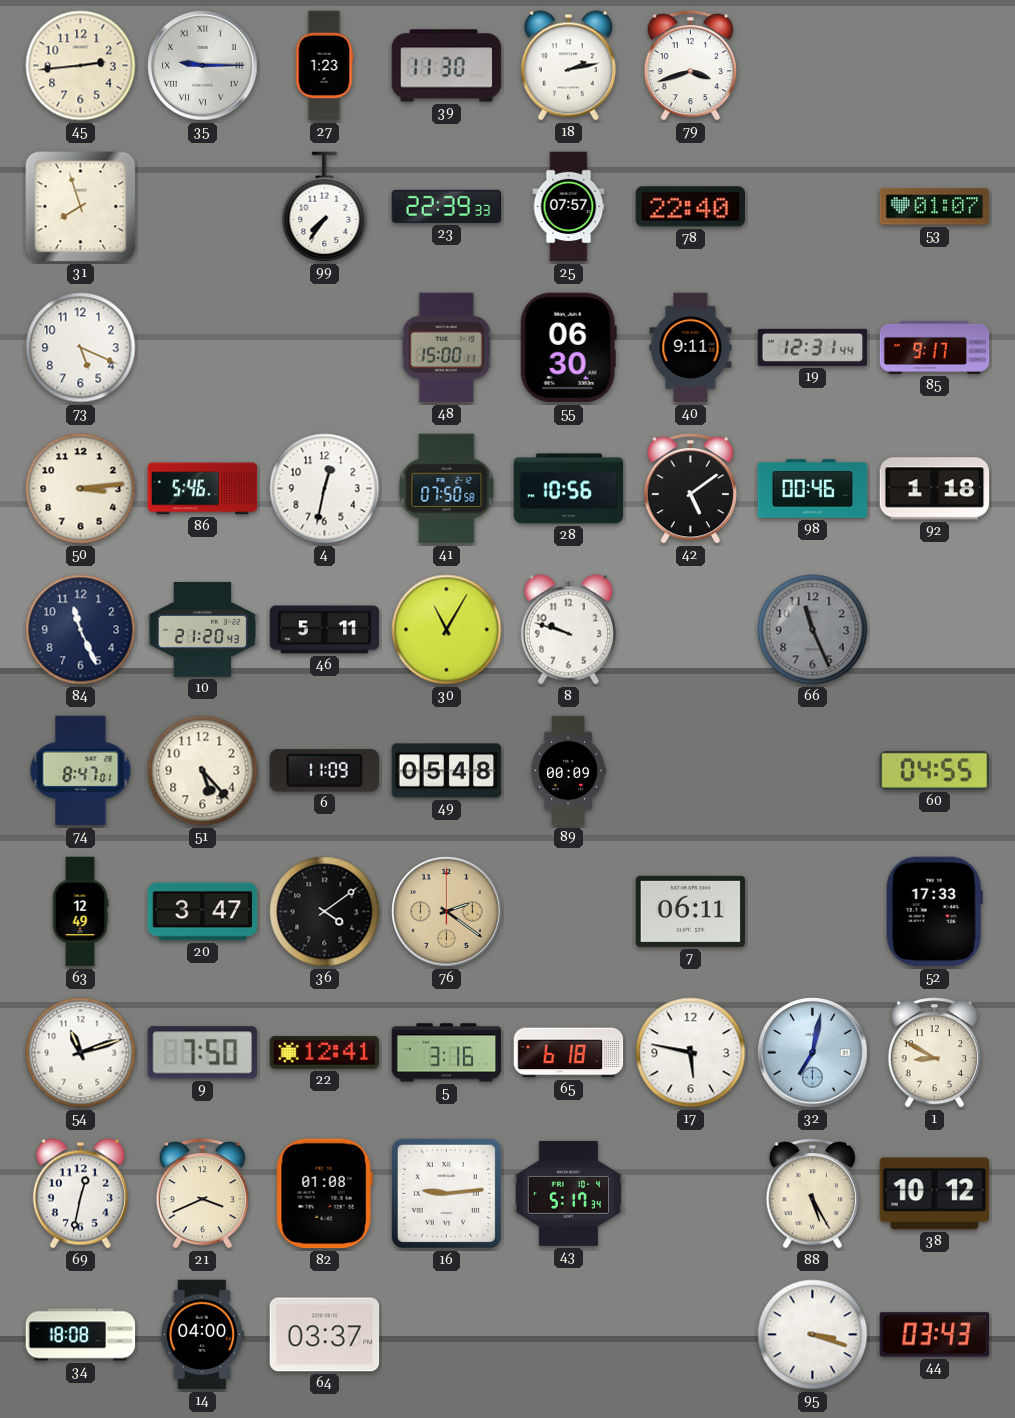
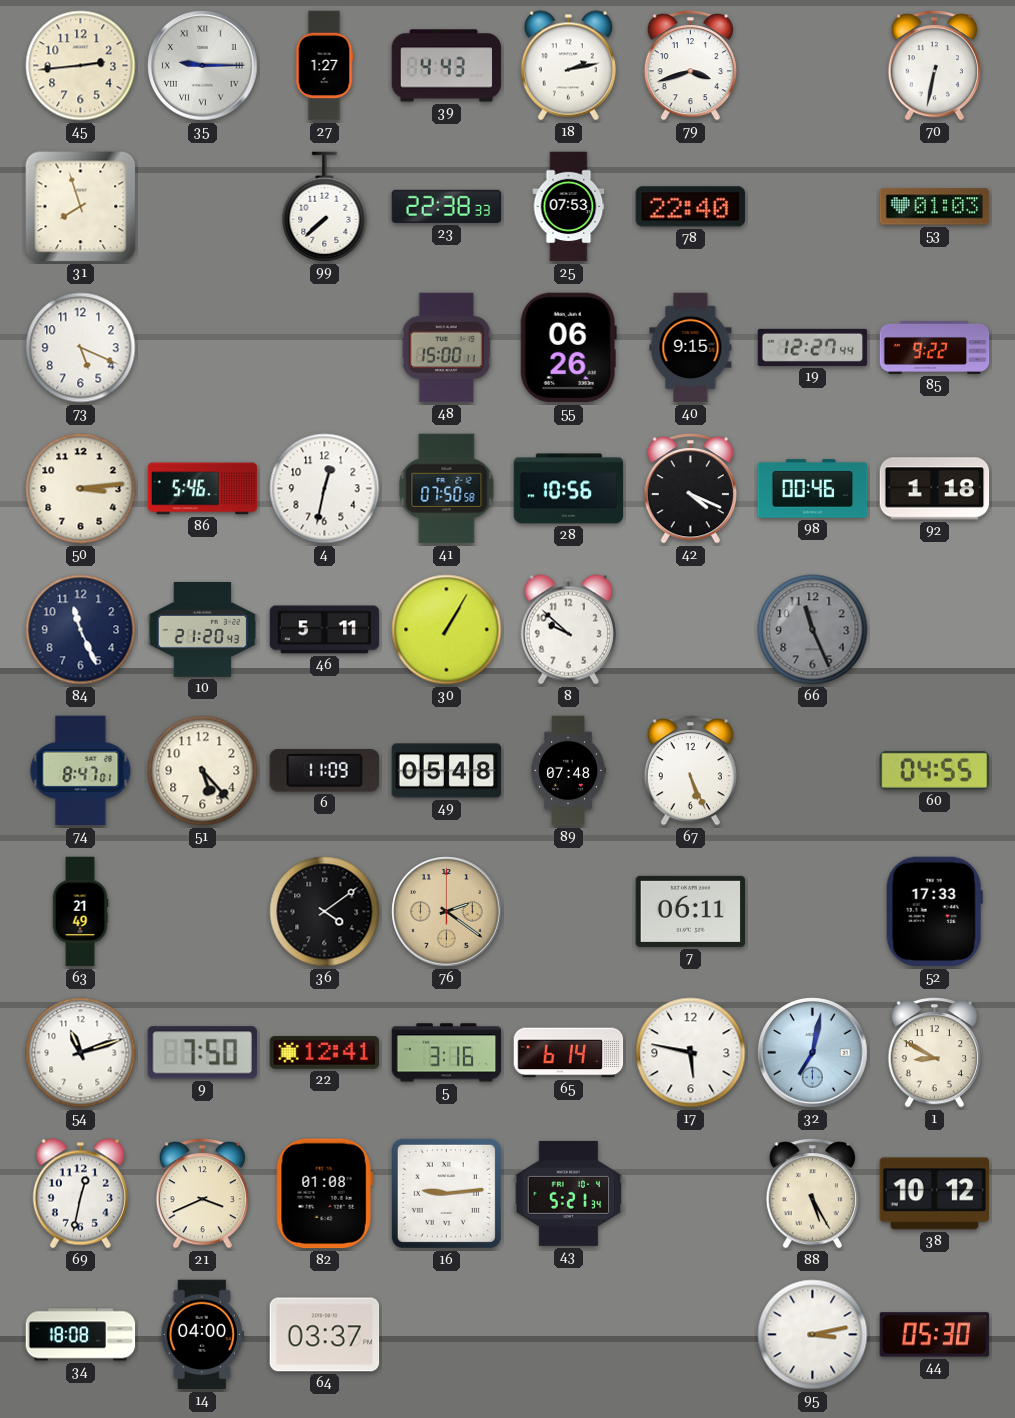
27: 1:23 -> 1:27
39: 11:30 -> 4:43
70: none -> 6:32
99: 7:36 -> 7:38
23: 22:39 -> 22:38
25: 07:57 -> 07:53
53: 01:07 -> 01:03
55: 06:30 -> 06:26
40: 9:11 -> 9:15
19: 12:31 -> 12:27
85: 9:17 -> 9:22
42: 5:09 -> 4:19
30: 11:05 -> 1:05
8: 9:48 -> 9:52
89: 00:09 -> 07:48
67: none -> 5:26
63: 12:49 -> 21:49
20: 3:47 -> none
65: 6:18 -> 6:14
43: 5:17 -> 5:21
95: 3:18 -> 3:13
44: 03:43 -> 05:30
